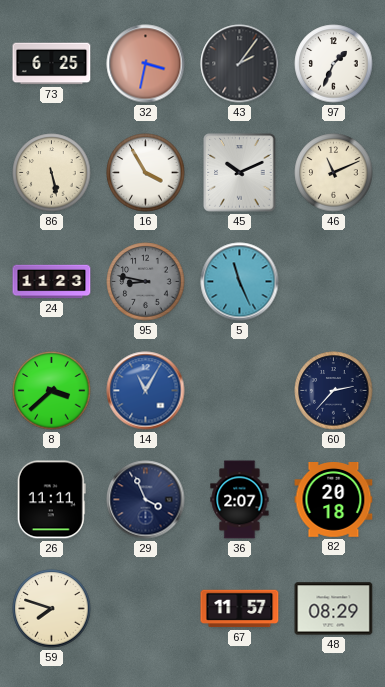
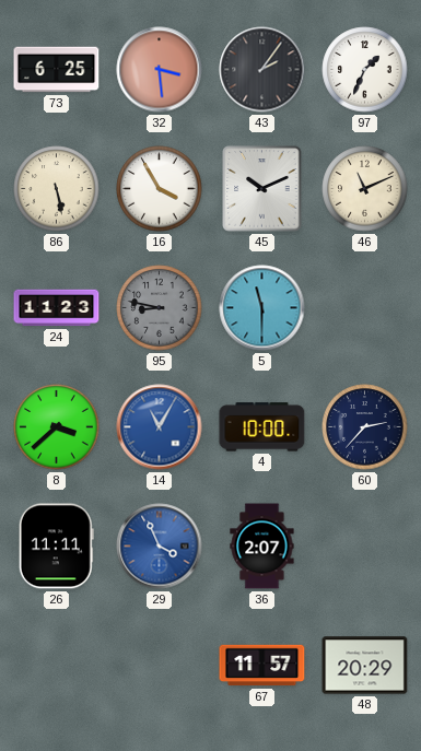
32: 3:32 -> 3:29
5: 11:26 -> 11:30
4: none -> 10:00
29 dial: navy -> blue
82: 20:18 -> none
59: 7:48 -> none
48: 08:29 -> 20:29
